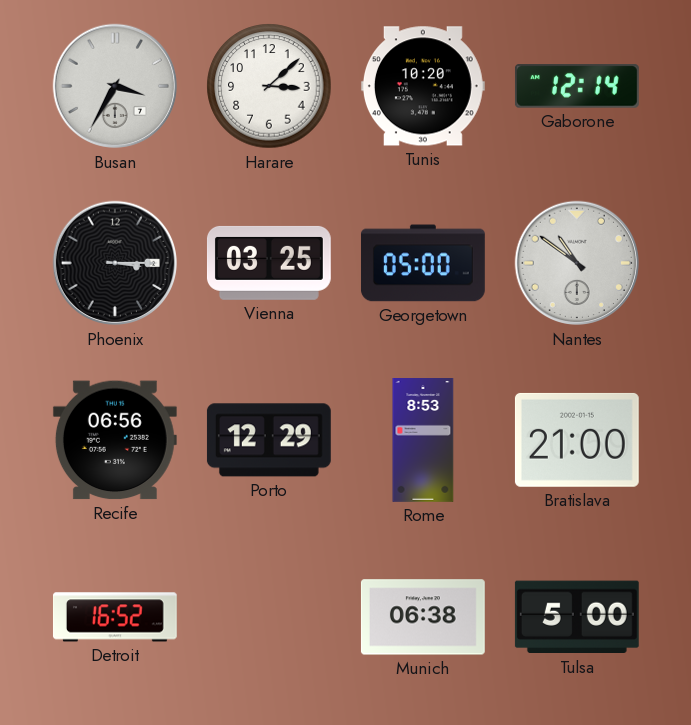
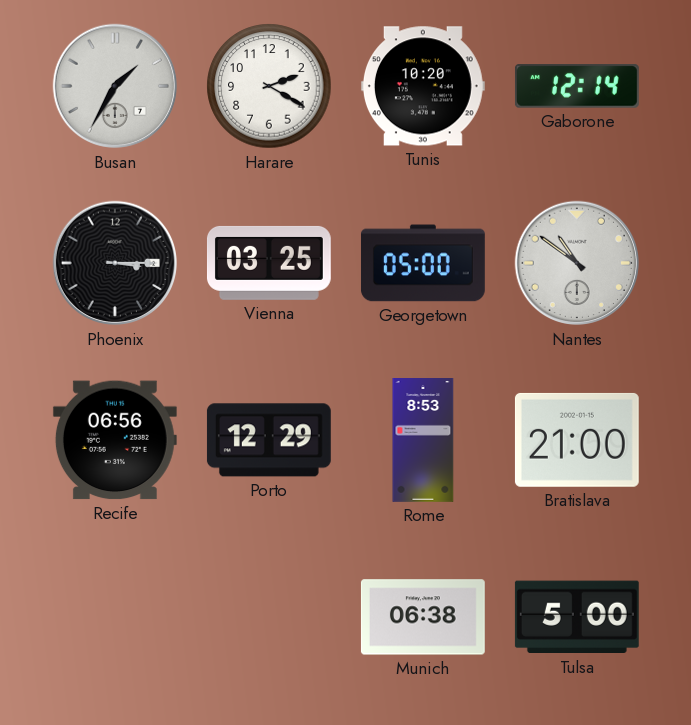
Busan: 3:35 -> 1:35
Harare: 3:08 -> 2:20
Detroit: 16:52 -> none
